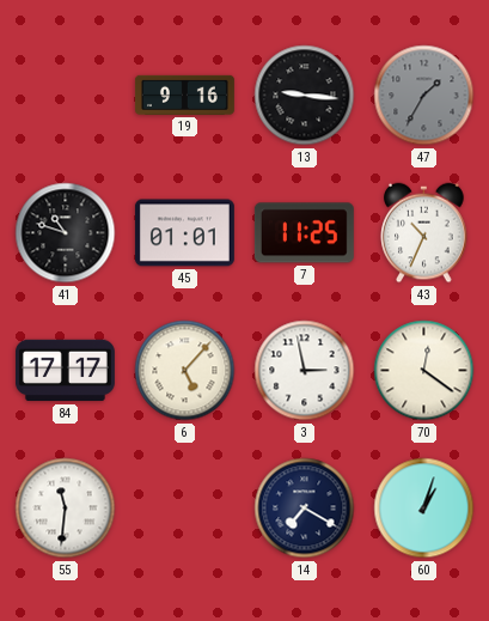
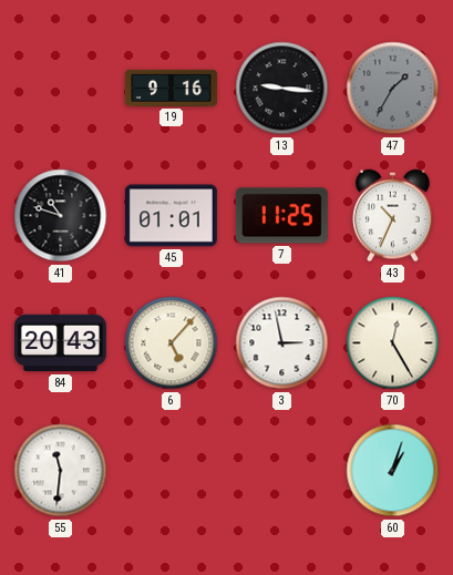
84: 17:17 -> 20:43
70: 12:21 -> 12:25
14: 7:20 -> none
